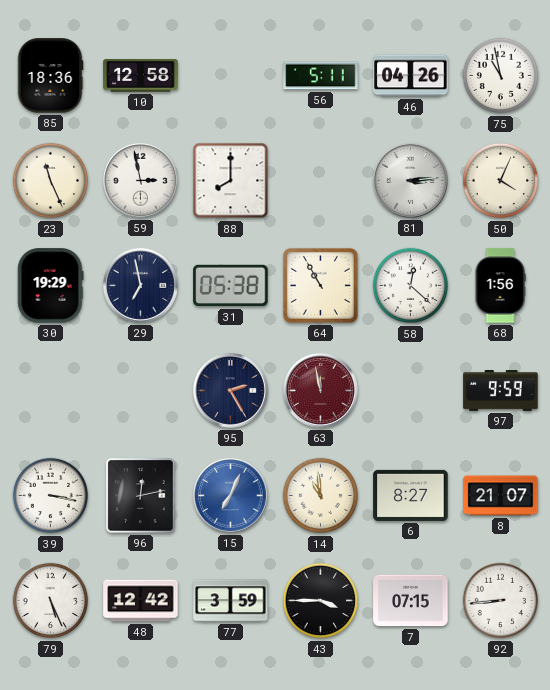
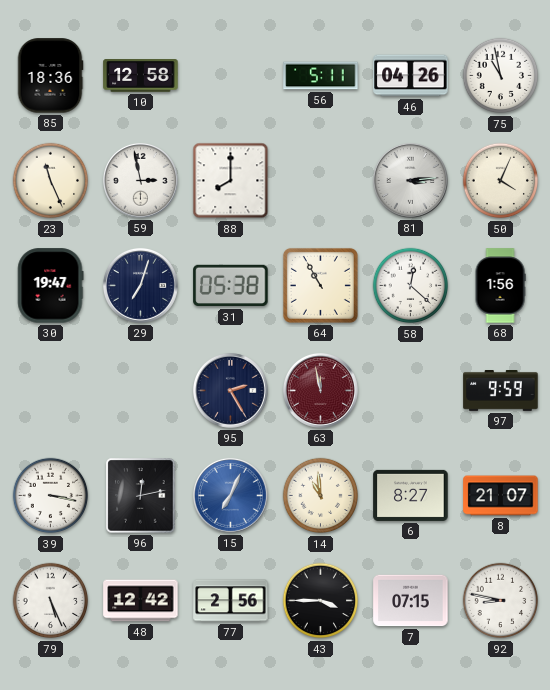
30: 19:29 -> 19:47
29: 6:58 -> 7:03
77: 3:59 -> 2:56
92: 8:44 -> 8:47
